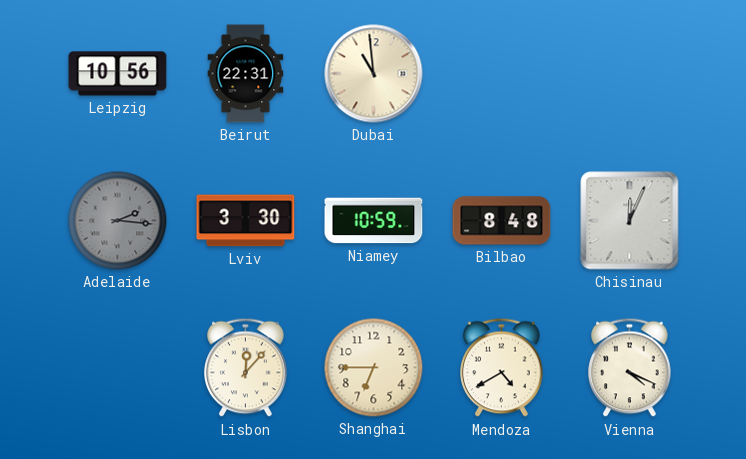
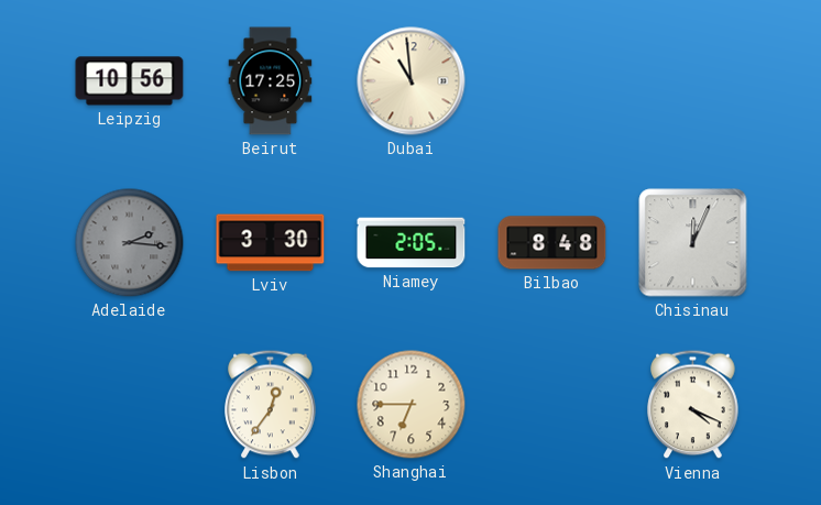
Beirut: 22:31 -> 17:25
Niamey: 10:59 -> 2:05
Lisbon: 12:07 -> 12:36
Mendoza: 4:40 -> none
